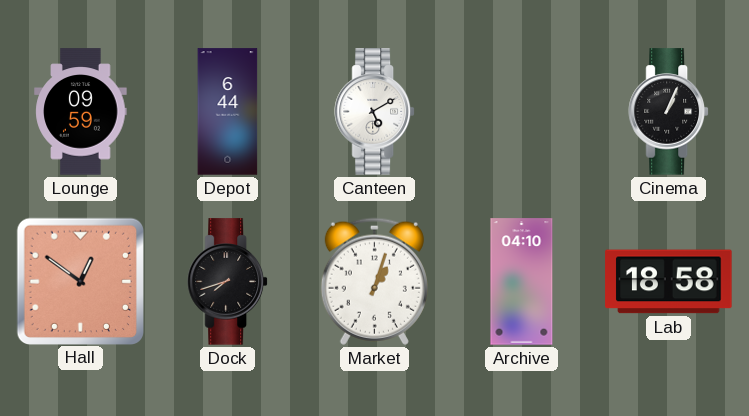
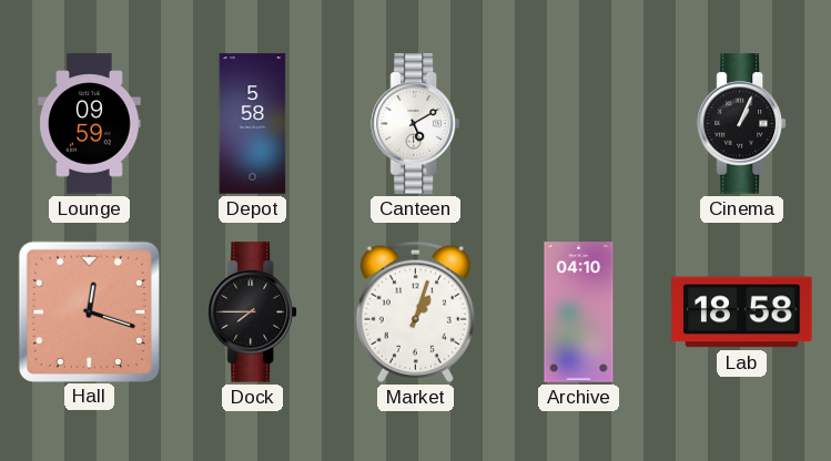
Depot: 6:44 -> 5:58
Hall: 12:51 -> 12:18
Dock: 7:42 -> 7:45
